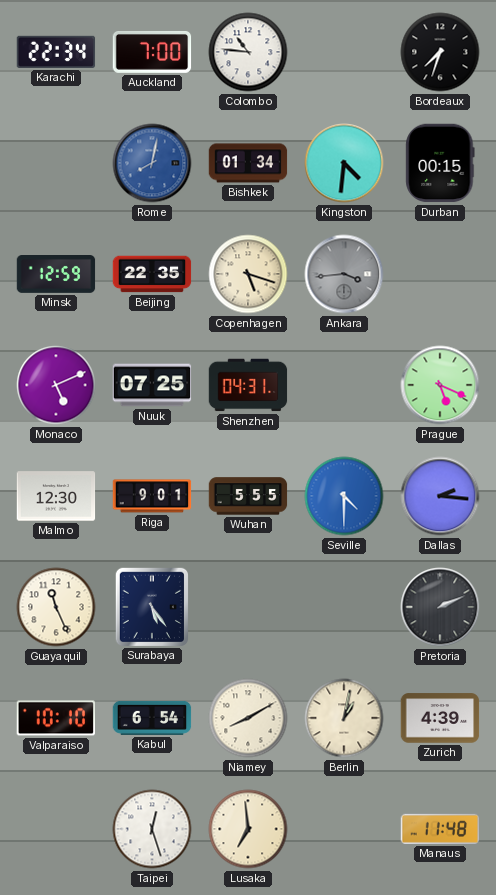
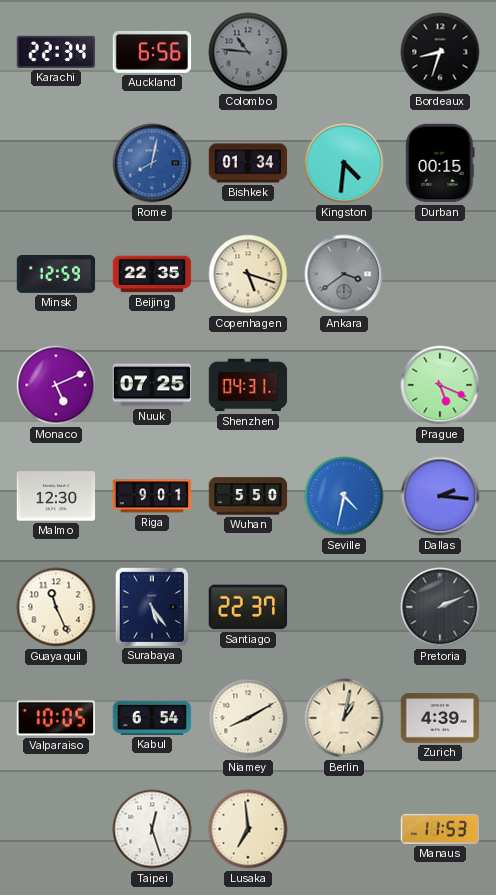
Auckland: 7:00 -> 6:56
Colombo dial: white -> grey
Bordeaux: 7:33 -> 8:33
Ankara: 3:44 -> 3:39
Wuhan: 5:55 -> 5:50
Seville: 4:30 -> 4:32
Santiago: none -> 22:37
Valparaiso: 10:10 -> 10:05
Manaus: 11:48 -> 11:53
